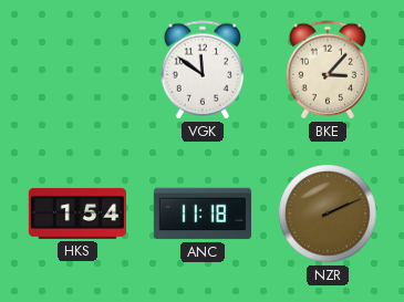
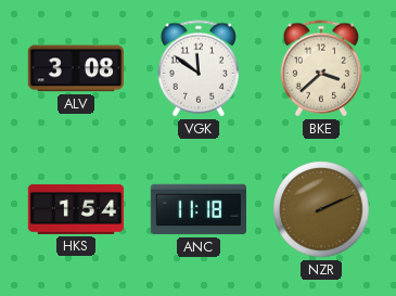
ALV: none -> 3:08
BKE: 3:07 -> 3:38
